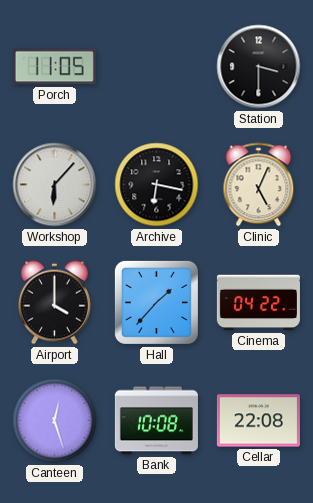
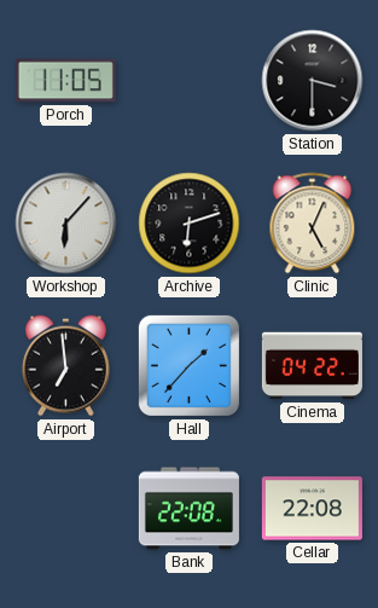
Archive: 6:17 -> 6:12
Airport: 4:00 -> 6:59
Canteen: 12:27 -> none
Bank: 10:08 -> 22:08
